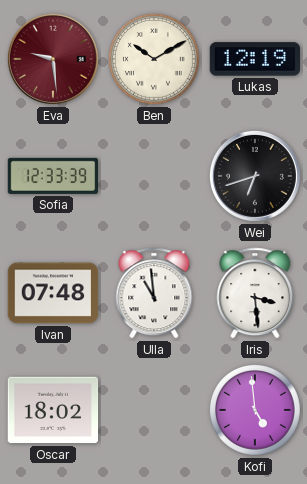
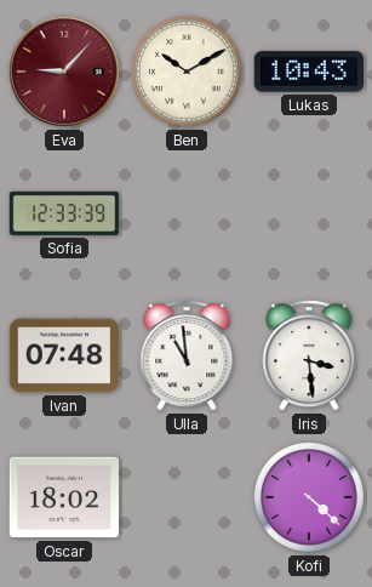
Eva: 9:29 -> 9:07
Lukas: 12:19 -> 10:43
Wei: 6:42 -> none
Kofi: 4:59 -> 4:22
